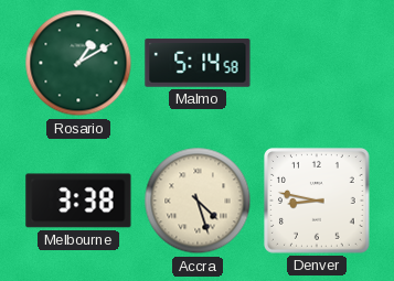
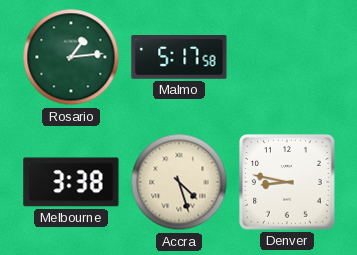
Rosario: 1:10 -> 1:14
Malmo: 5:14 -> 5:17
